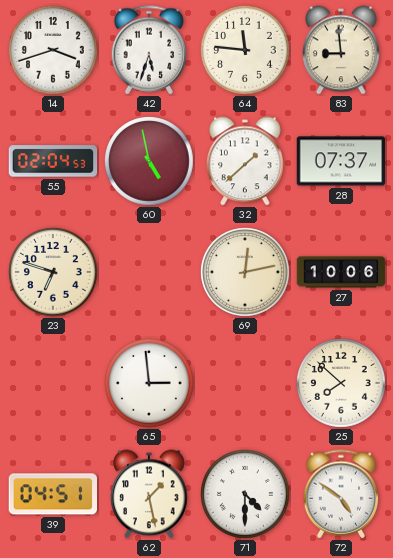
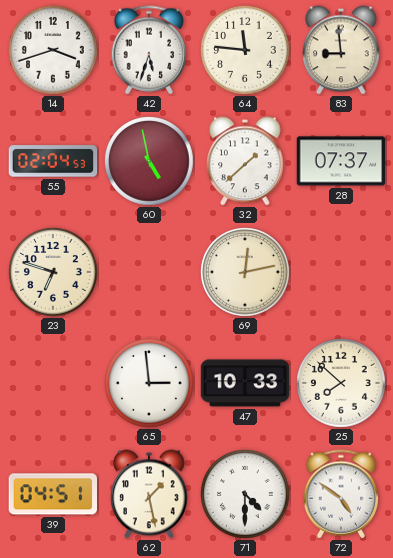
27: 10:06 -> none
47: none -> 10:33
